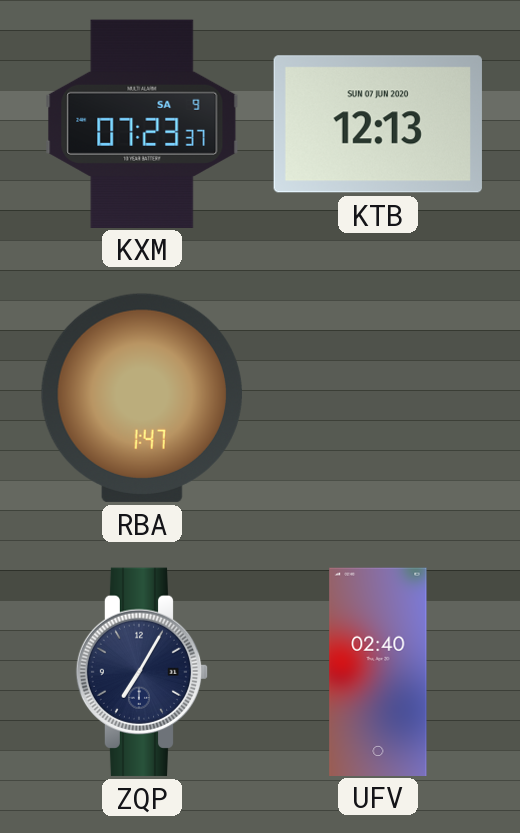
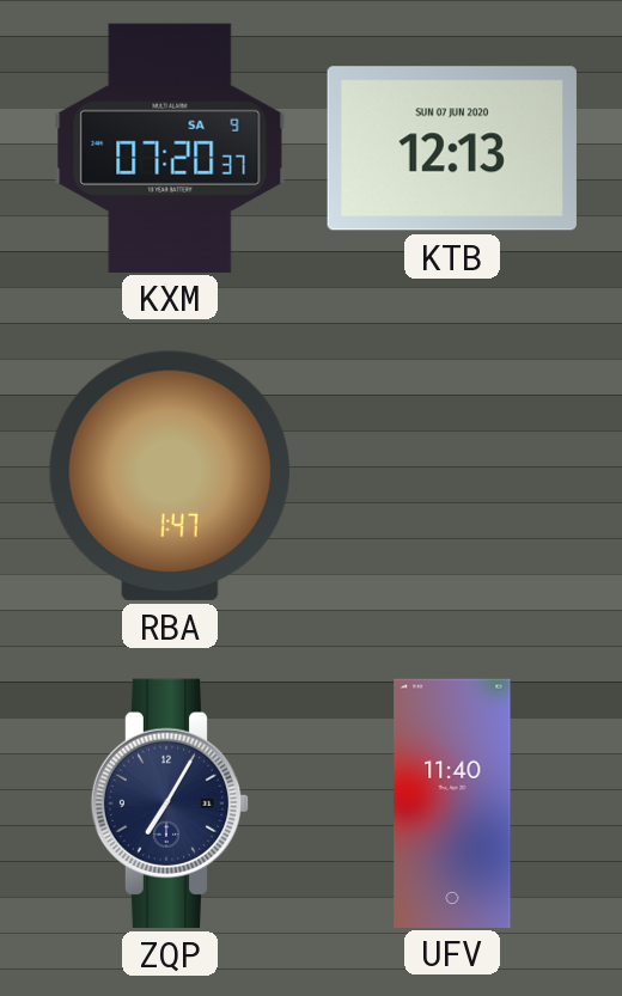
KXM: 07:23 -> 07:20
UFV: 02:40 -> 11:40
